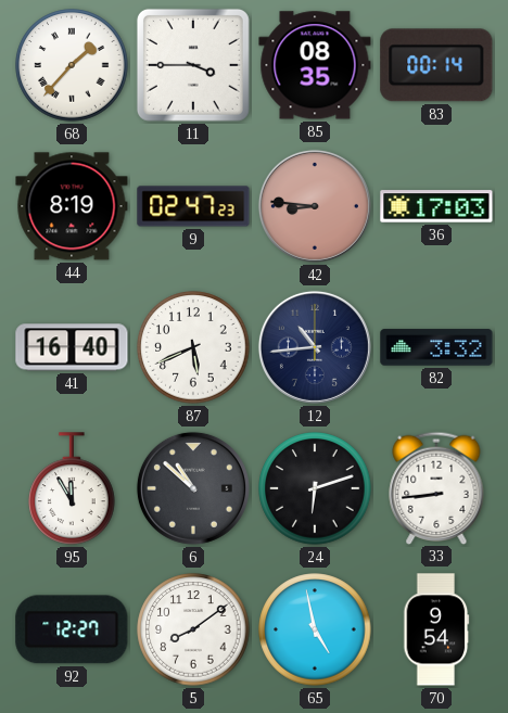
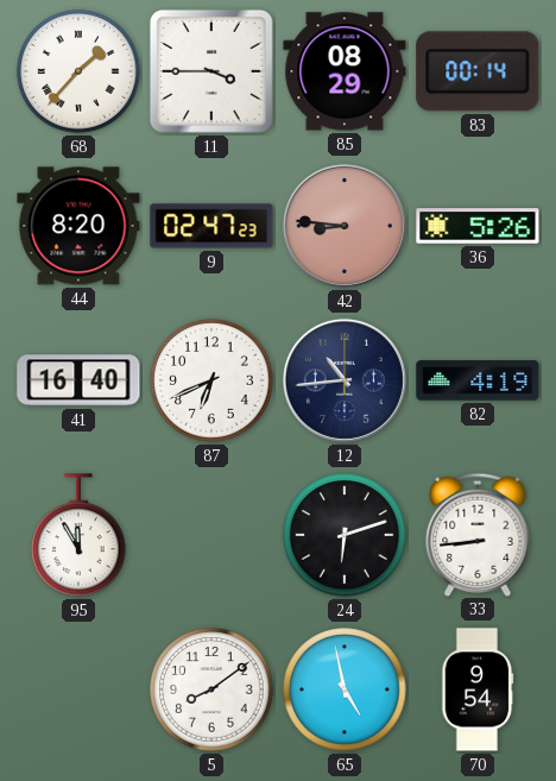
85: 08:35 -> 08:29
44: 8:19 -> 8:20
36: 17:03 -> 5:26
87: 5:41 -> 6:41
82: 3:32 -> 4:19
6: 10:52 -> none
92: 12:27 -> none
